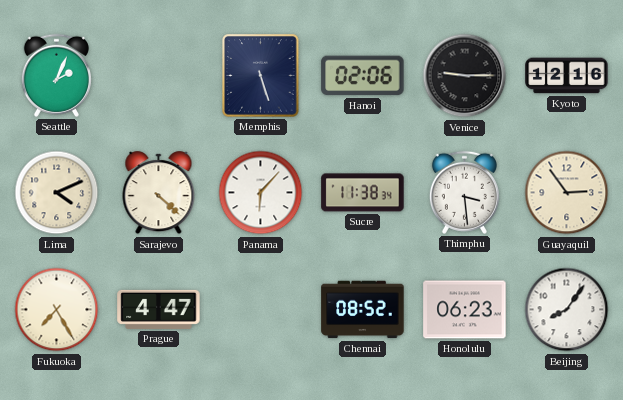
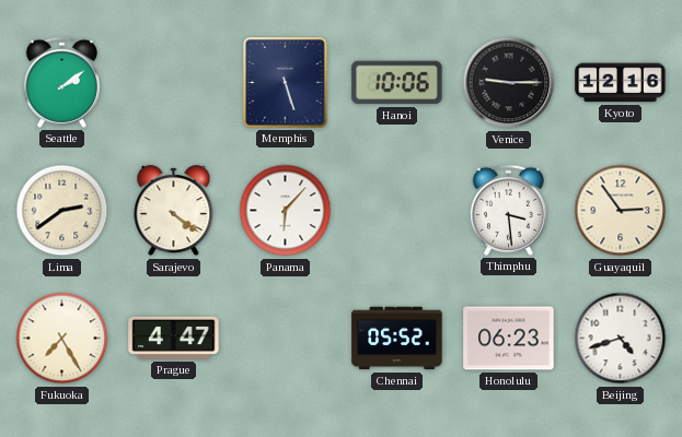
Seattle: 2:04 -> 2:09
Hanoi: 02:06 -> 10:06
Lima: 4:11 -> 2:39
Sarajevo: 4:22 -> 4:21
Sucre: 11:38 -> none
Chennai: 08:52 -> 05:52
Beijing: 8:06 -> 4:42
